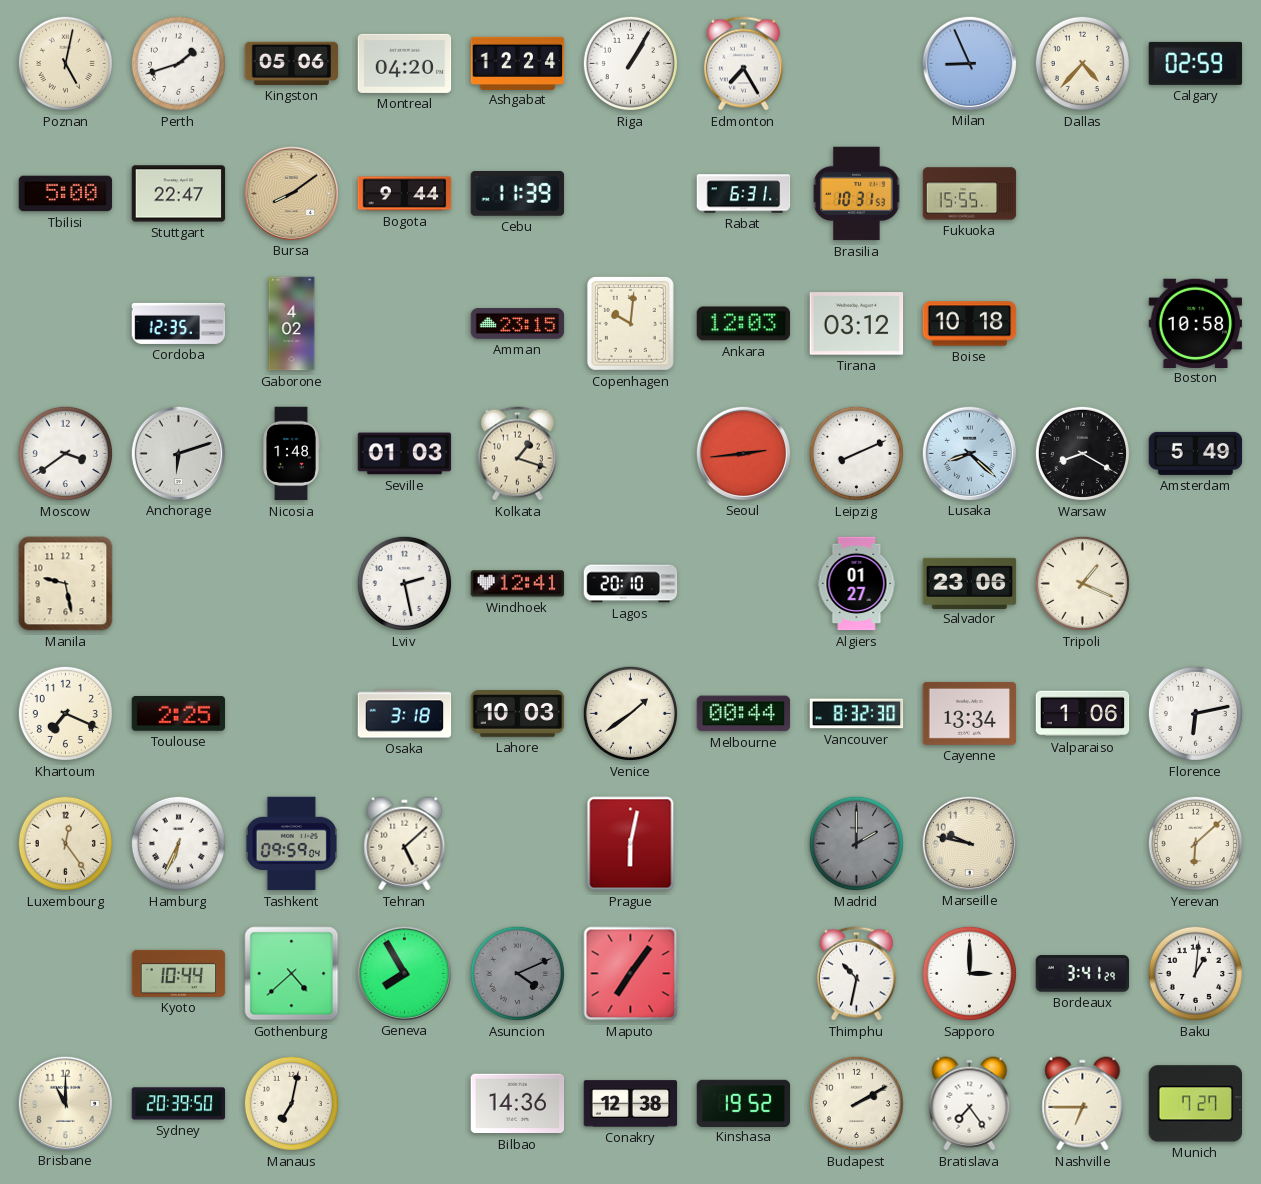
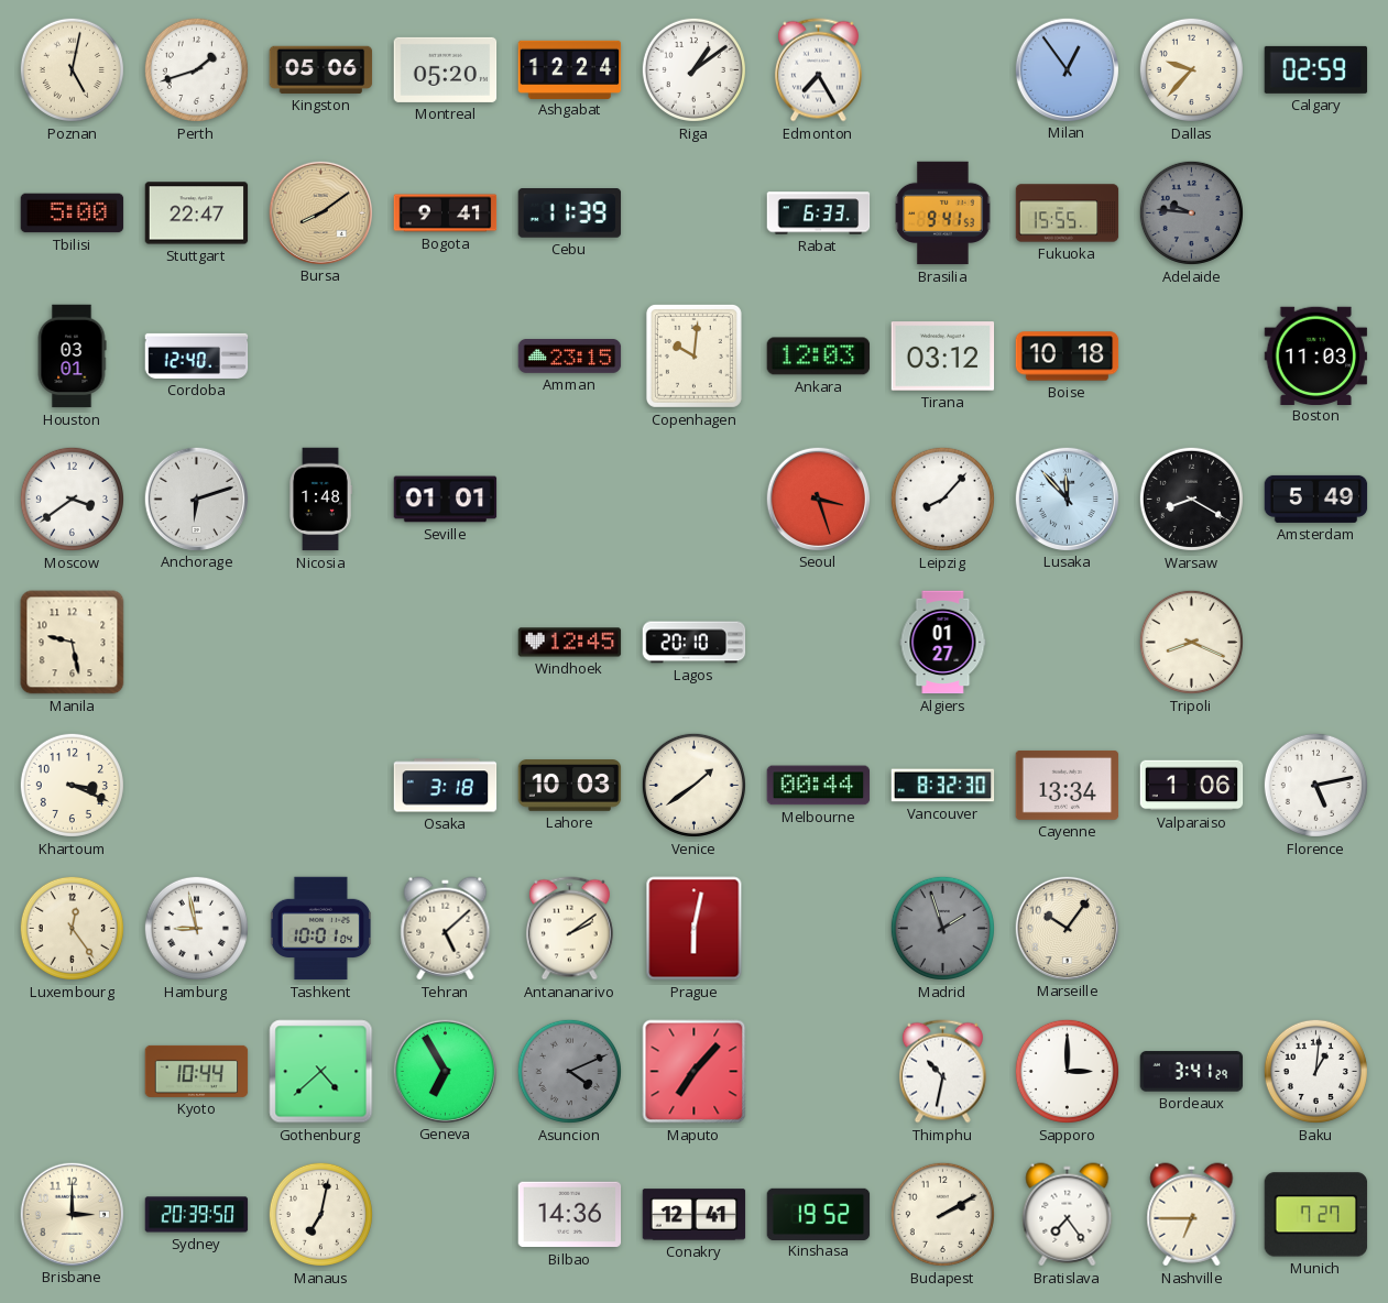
Montreal: 04:20 -> 05:20
Riga: 1:05 -> 1:09
Milan: 8:56 -> 12:54
Dallas: 4:37 -> 9:37
Bogota: 9:44 -> 9:41
Rabat: 6:31 -> 6:33
Brasilia: 10:31 -> 9:41
Adelaide: none -> 9:46
Houston: none -> 03:01
Cordoba: 12:35 -> 12:40
Gaborone: 4:02 -> none
Boston: 10:58 -> 11:03
Seville: 01:03 -> 01:01
Kolkata: 1:18 -> none
Seoul: 2:44 -> 3:27
Leipzig: 8:11 -> 8:07
Lusaka: 8:22 -> 11:53
Lviv: 2:28 -> none
Windhoek: 12:41 -> 12:45
Salvador: 23:06 -> none
Tripoli: 1:19 -> 8:19
Khartoum: 7:19 -> 3:19
Toulouse: 2:25 -> none
Florence: 6:13 -> 5:13
Hamburg: 6:34 -> 8:58
Tashkent: 09:59 -> 10:01
Antananarivo: none -> 2:09
Madrid: 2:00 -> 1:57
Marseille: 9:47 -> 10:06
Yerevan: 6:08 -> none
Geneva: 7:55 -> 6:55
Maputo: 7:06 -> 7:07
Brisbane: 11:00 -> 3:00
Conakry: 12:38 -> 12:41
